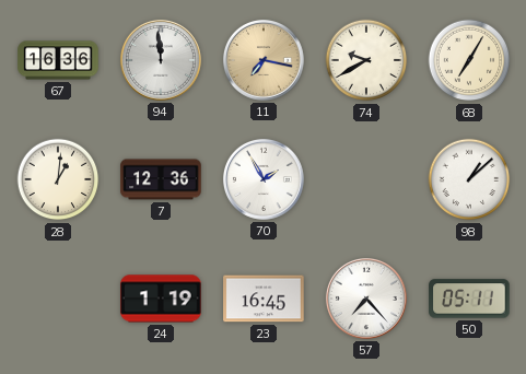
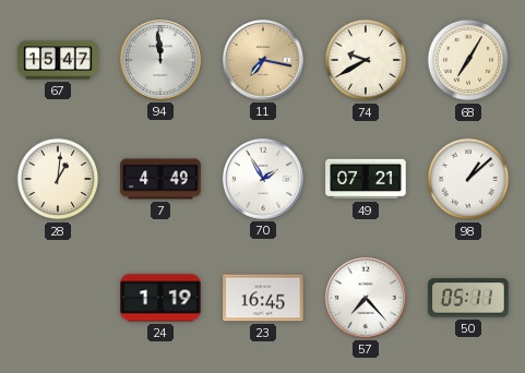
67: 16:36 -> 15:47
7: 12:36 -> 4:49
49: none -> 07:21
